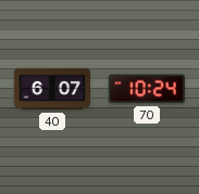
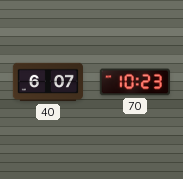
70: 10:24 -> 10:23
